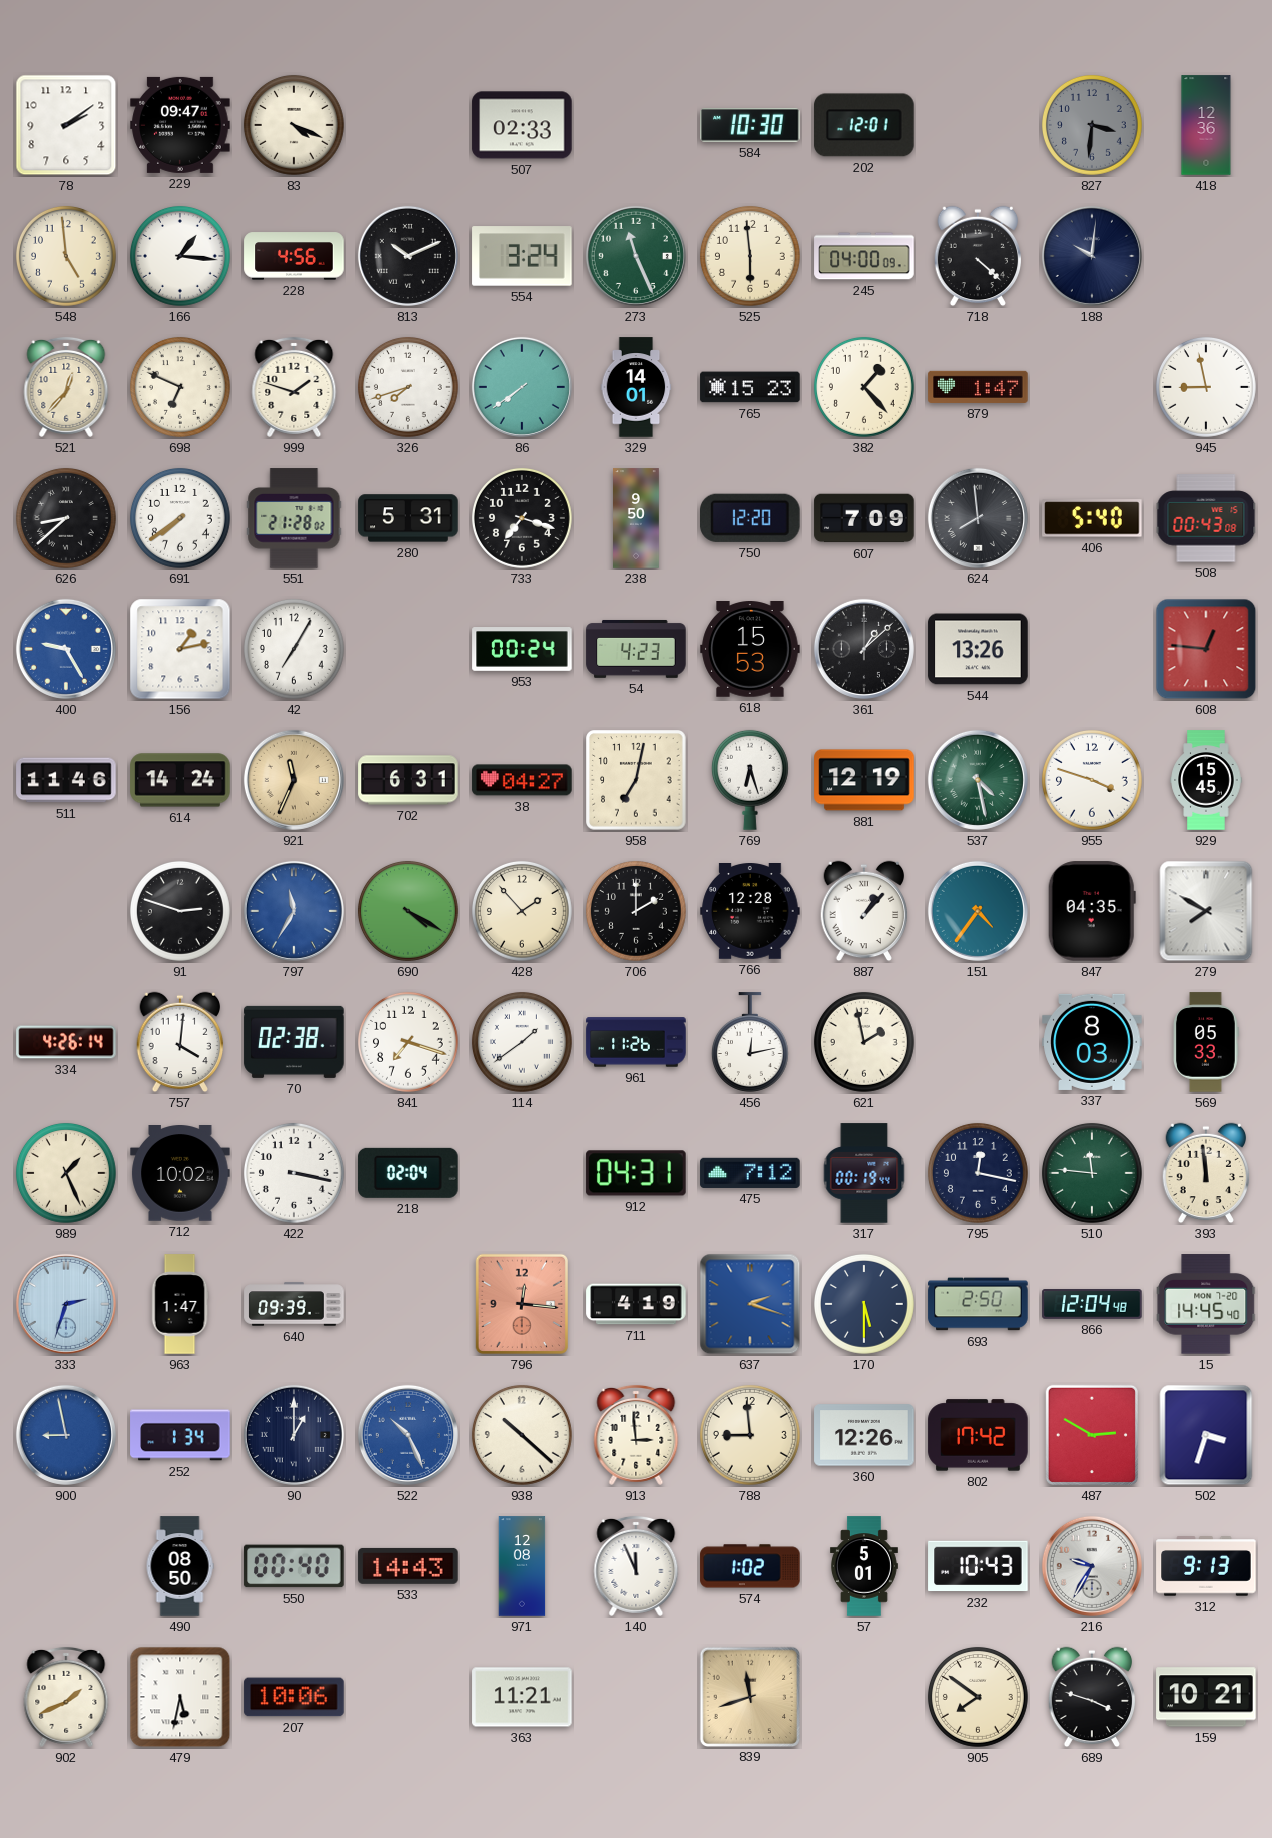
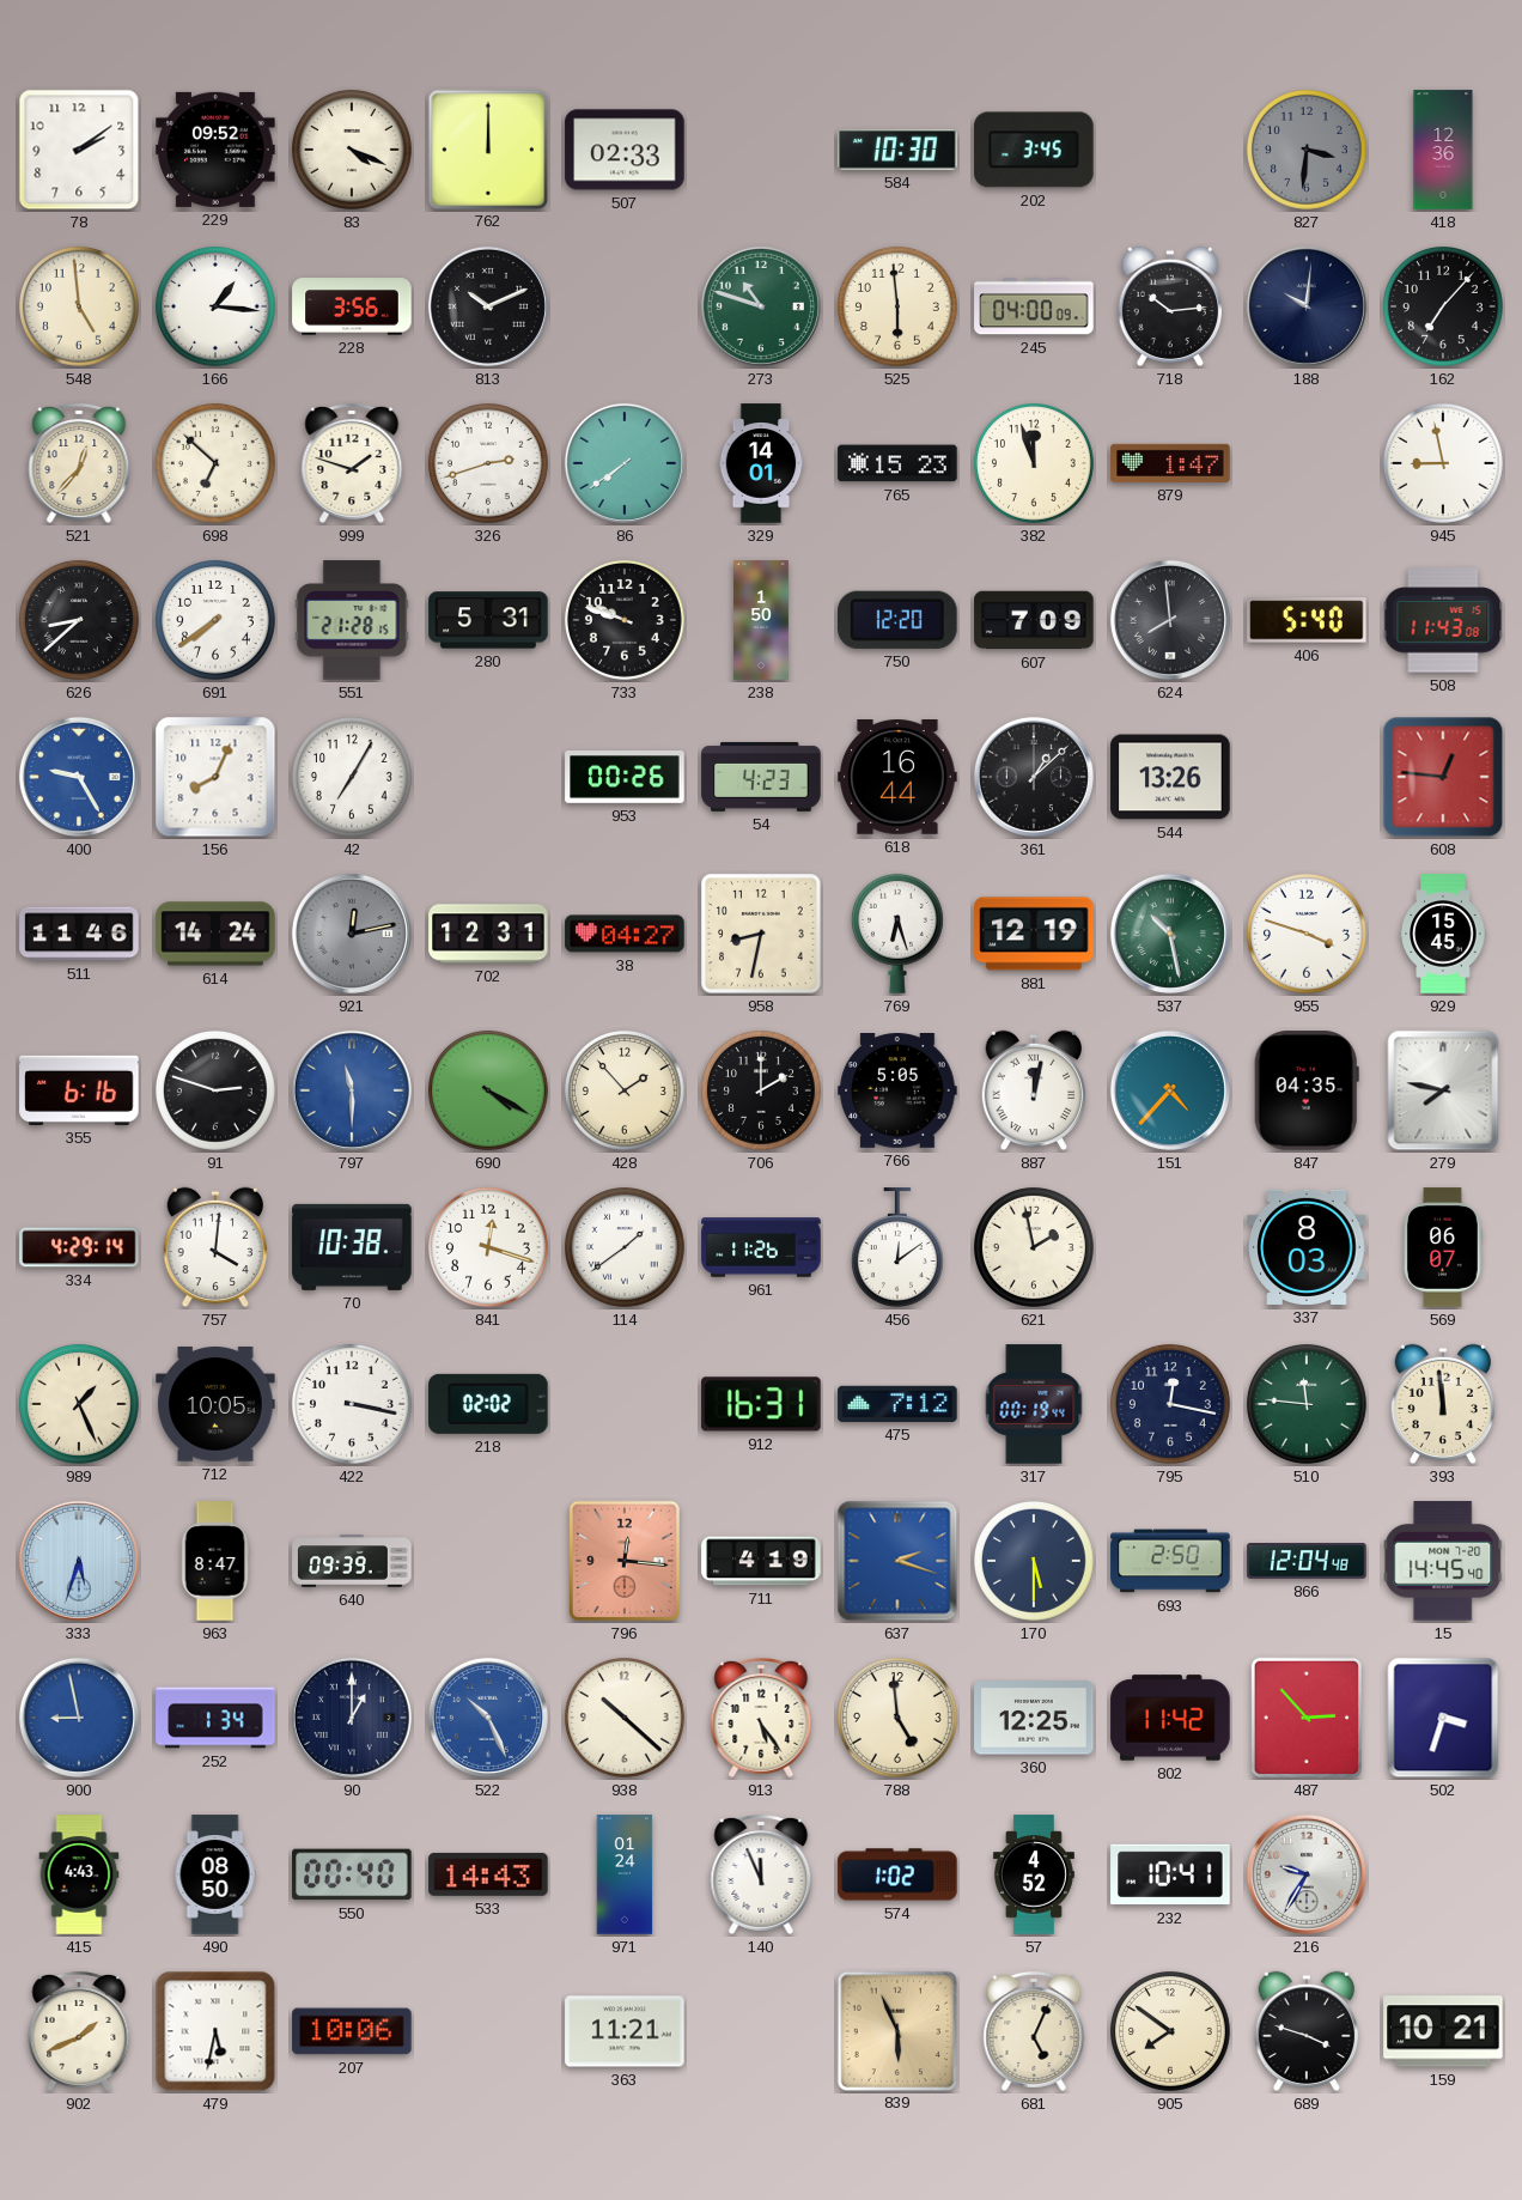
229: 09:47 -> 09:52
762: none -> 12:00
202: 12:01 -> 3:45
228: 4:56 -> 3:56
554: 3:24 -> none
273: 11:26 -> 10:48
718: 4:22 -> 10:14
162: none -> 7:07
698: 6:49 -> 6:52
326: 7:42 -> 2:42
382: 1:23 -> 11:57
551: 21:28:02 -> 21:28:15
733: 7:18 -> 9:48
238: 9:50 -> 1:50
508: 00:43 -> 11:43
156: 1:13 -> 8:04
953: 00:24 -> 00:26
618: 15:53 -> 16:44
921: 11:34 -> 12:13
921 dial: champagne -> grey
702: 6:31 -> 12:31
958: 7:02 -> 8:32
537: 4:28 -> 10:28
355: none -> 6:16
797: 11:35 -> 11:30
766: 12:28 -> 5:05
887: 1:07 -> 12:02
151: 4:36 -> 4:37
279: 7:50 -> 7:47
334: 4:26 -> 4:29
70: 02:38 -> 10:38
841: 7:18 -> 12:18
456: 12:13 -> 12:09
569: 05:33 -> 06:07
712: 10:02 -> 10:05
218: 02:04 -> 02:02
912: 04:31 -> 16:31
333: 2:33 -> 5:33
963: 1:47 -> 8:47
913: 2:59 -> 5:24
788: 8:59 -> 4:59
360: 12:26 -> 12:25
802: 17:42 -> 11:42
487: 2:50 -> 2:53
415: none -> 4:43
971: 12:08 -> 01:24
57: 5:01 -> 4:52
232: 10:43 -> 10:41
312: 9:13 -> none
839: 11:42 -> 5:56
681: none -> 5:04
